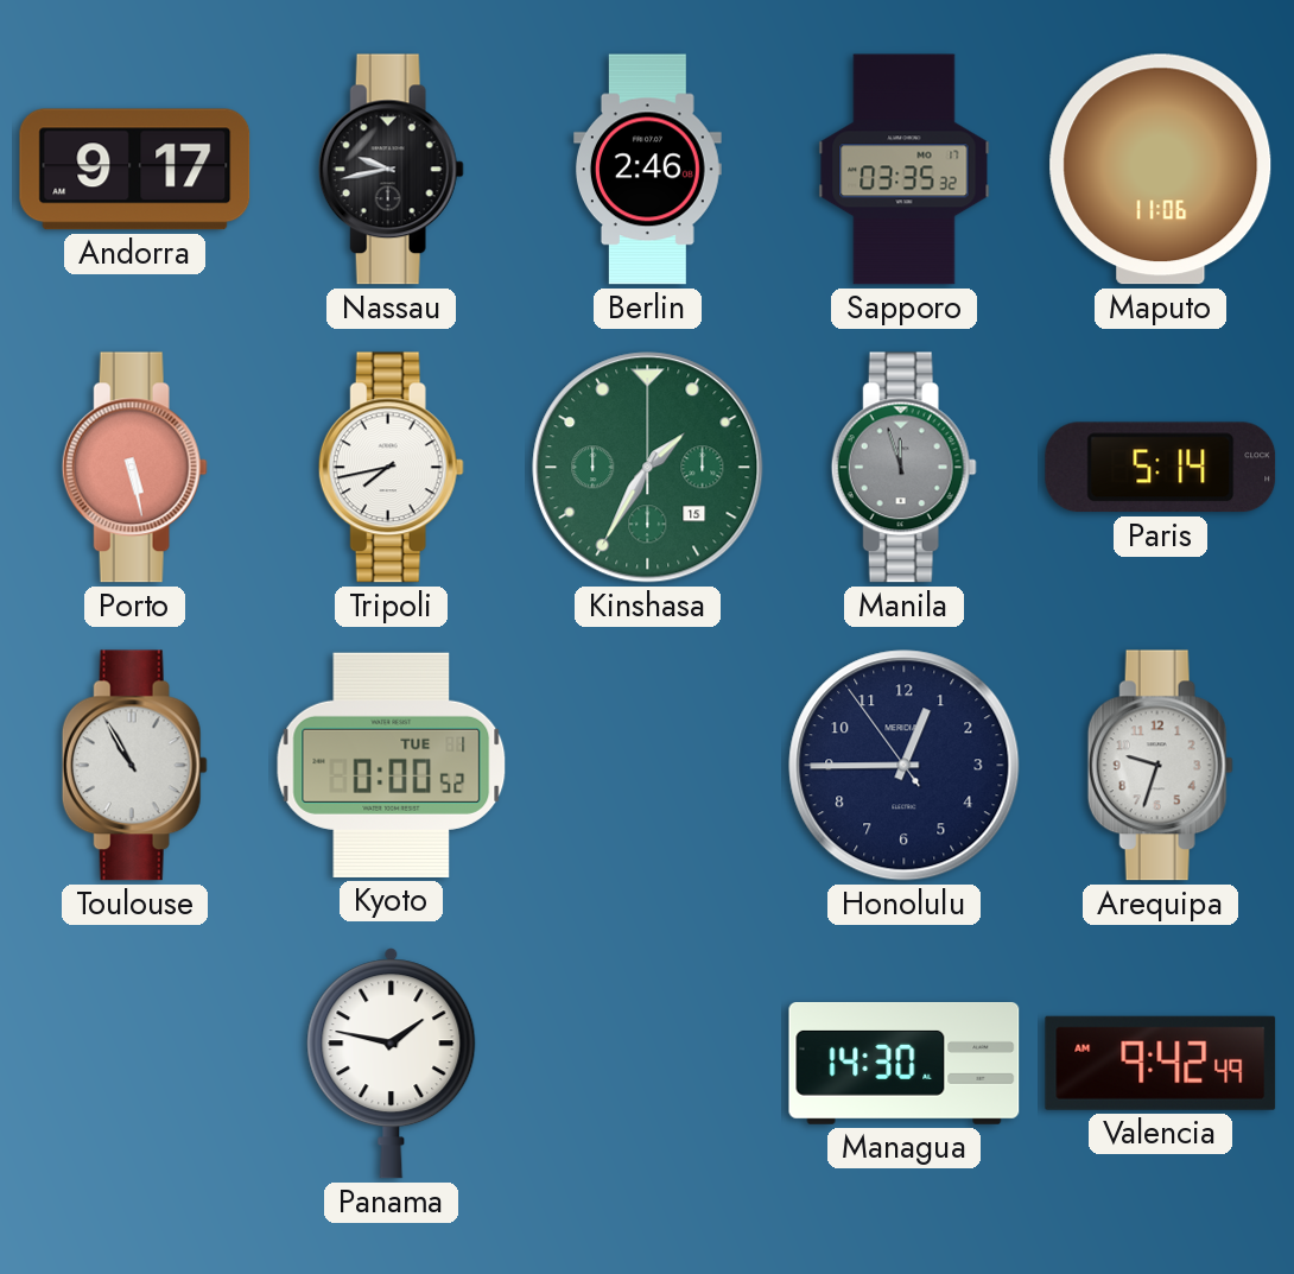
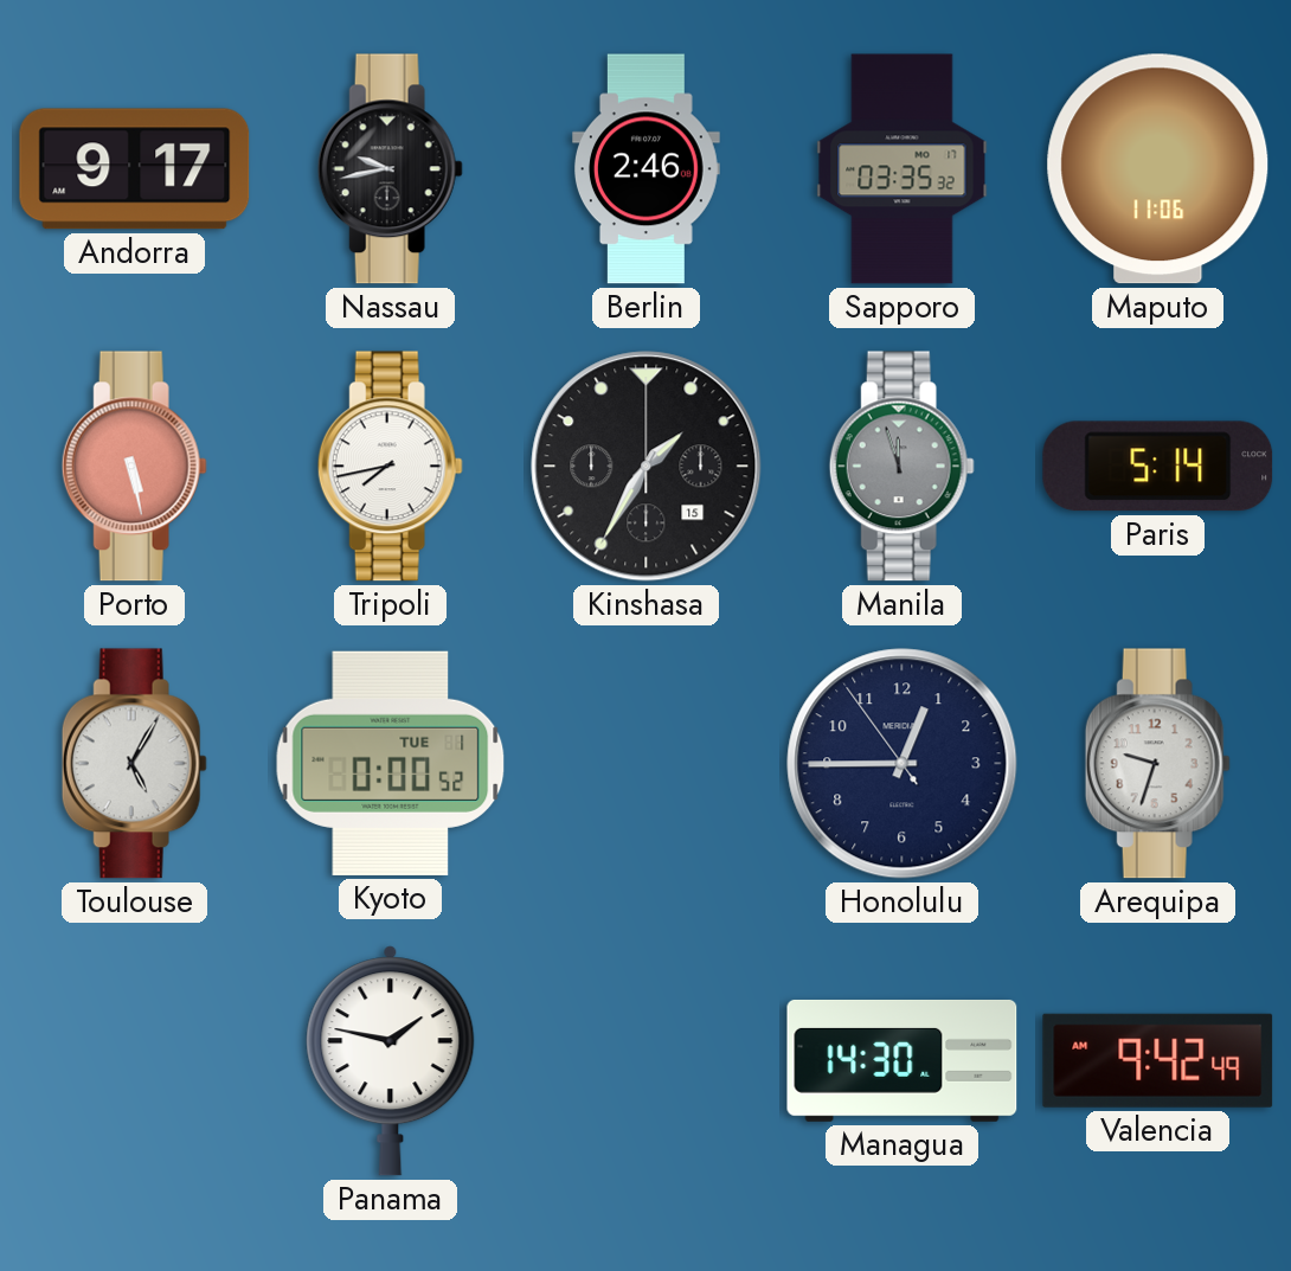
Kinshasa dial: green -> black
Toulouse: 10:55 -> 5:05
